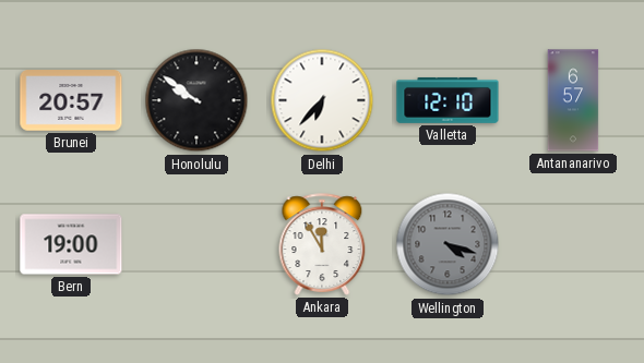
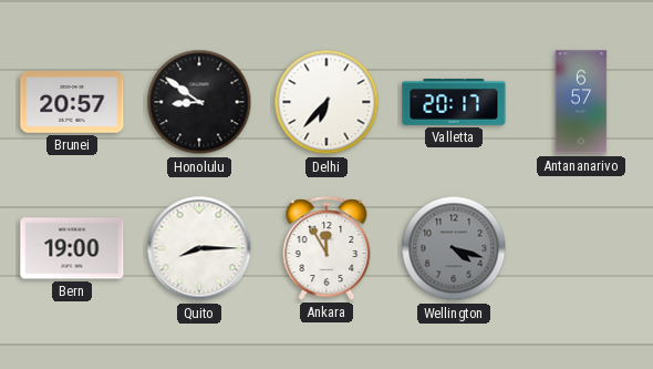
Honolulu: 9:51 -> 8:51
Valletta: 12:10 -> 20:17
Quito: none -> 8:15
